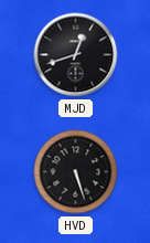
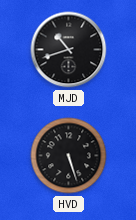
MJD: 12:42 -> 10:42
